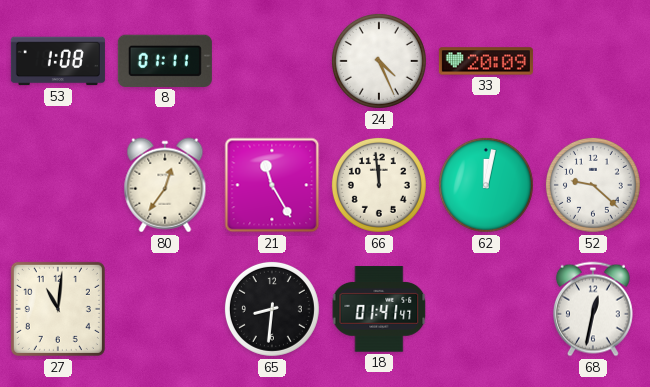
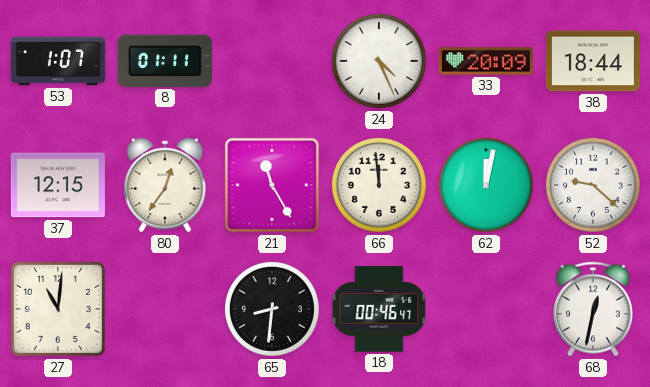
53: 1:08 -> 1:07
38: none -> 18:44
37: none -> 12:15
18: 01:41 -> 00:46
